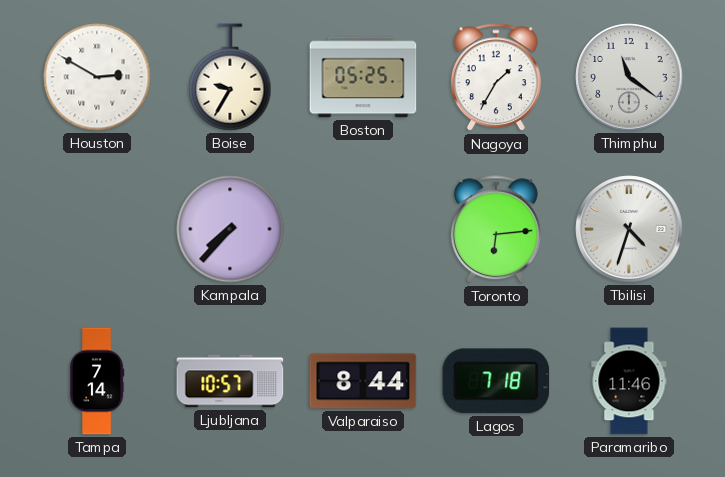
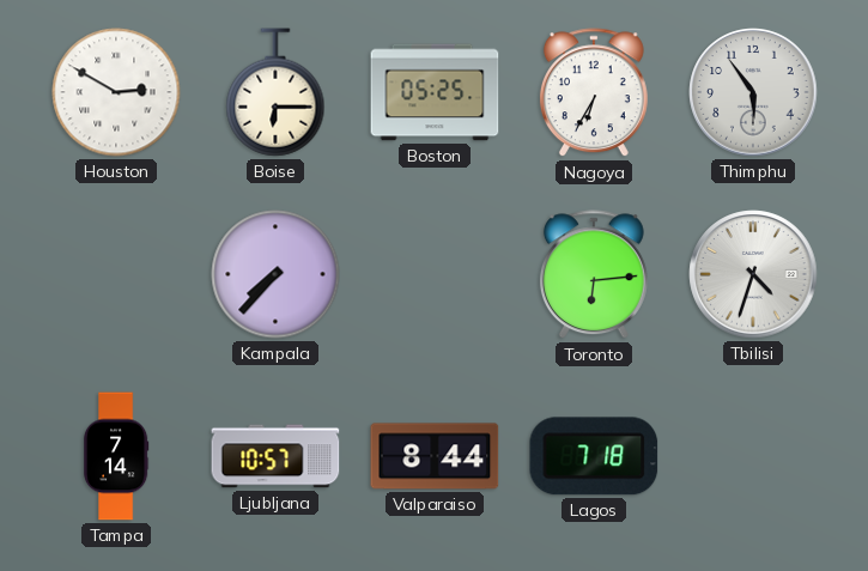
Boise: 9:35 -> 6:15
Nagoya: 1:35 -> 6:35
Thimphu: 11:21 -> 5:54
Paramaribo: 11:46 -> none
